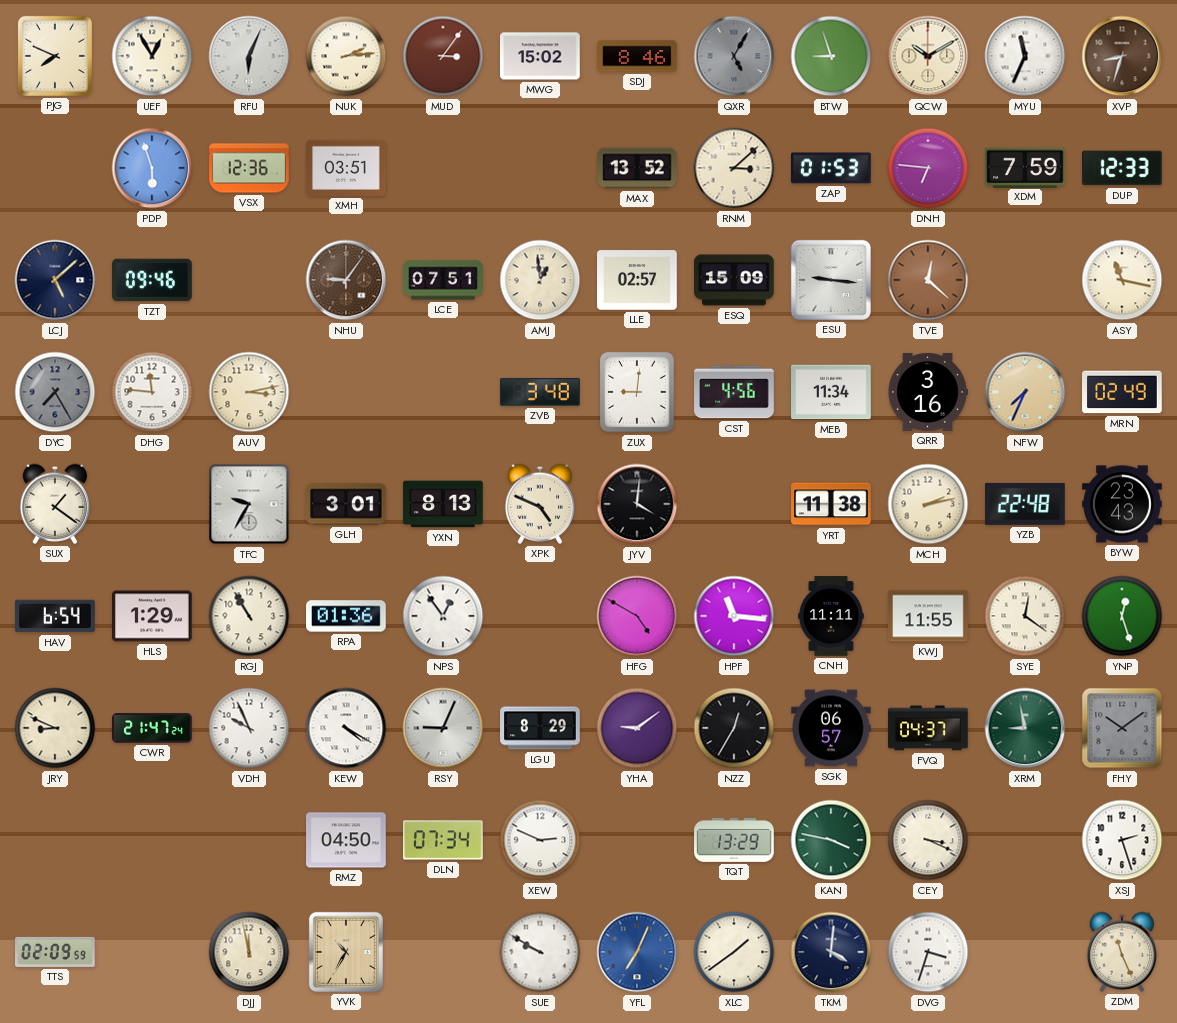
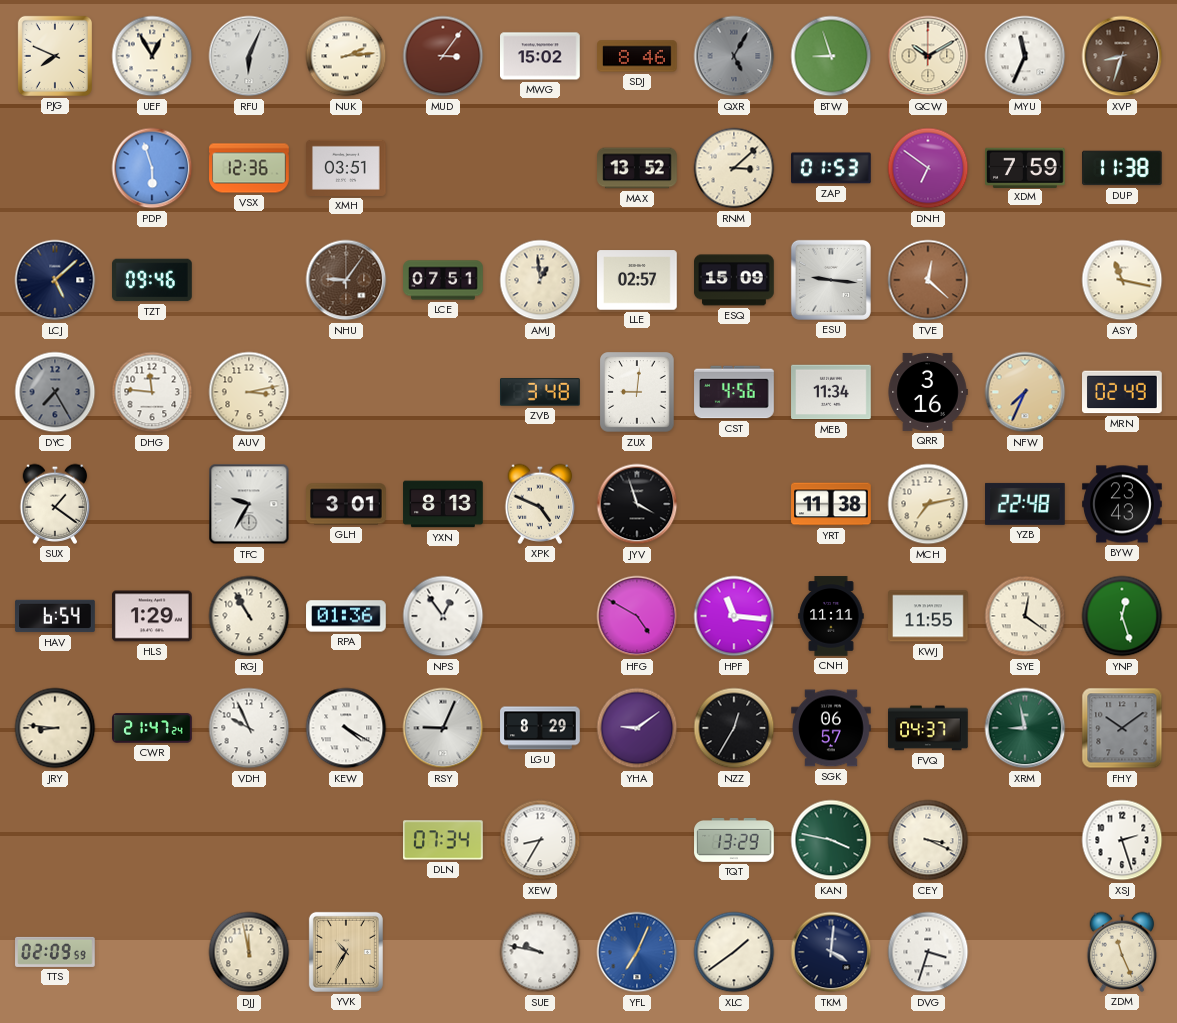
DNH: 6:46 -> 6:51
DUP: 12:33 -> 11:38
JYV: 4:01 -> 3:57
MCH: 2:13 -> 7:13
JRY: 8:49 -> 8:46
RMZ: 04:50 -> none
XEW: 2:49 -> 8:35
SUE: 9:50 -> 9:47
